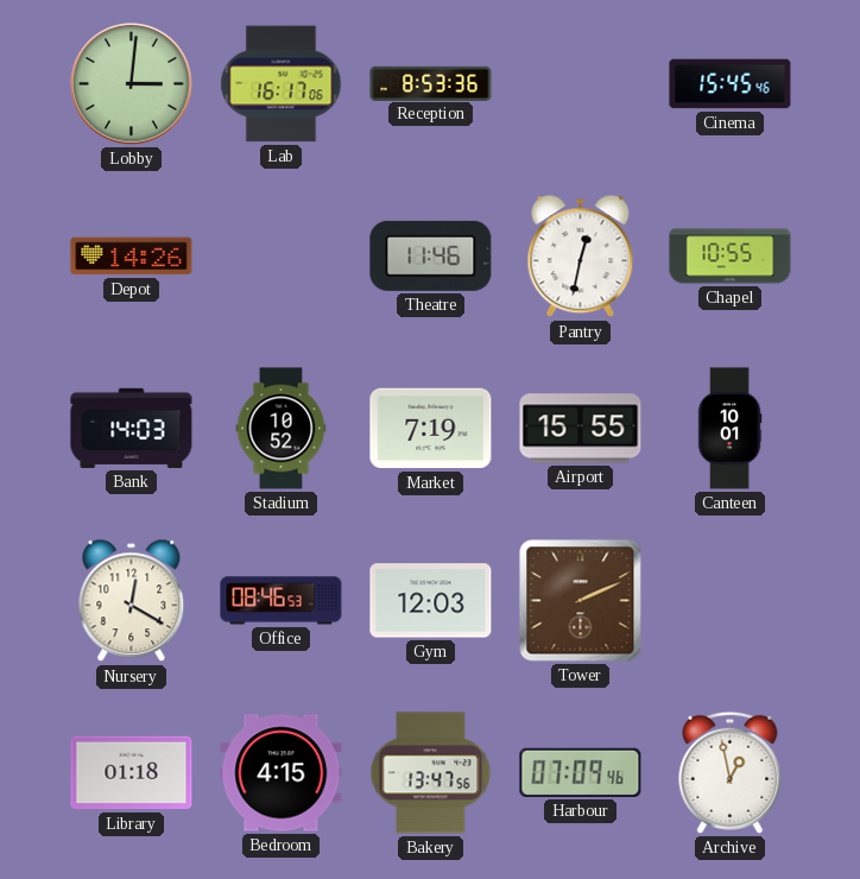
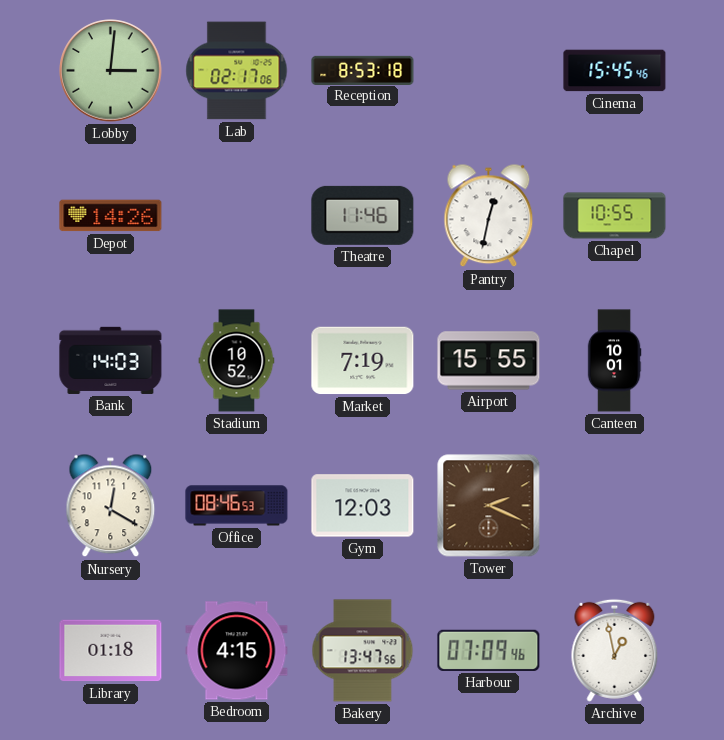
Lab: 16:17 -> 02:17
Reception: 8:53:36 -> 8:53:18
Tower: 2:11 -> 2:19
